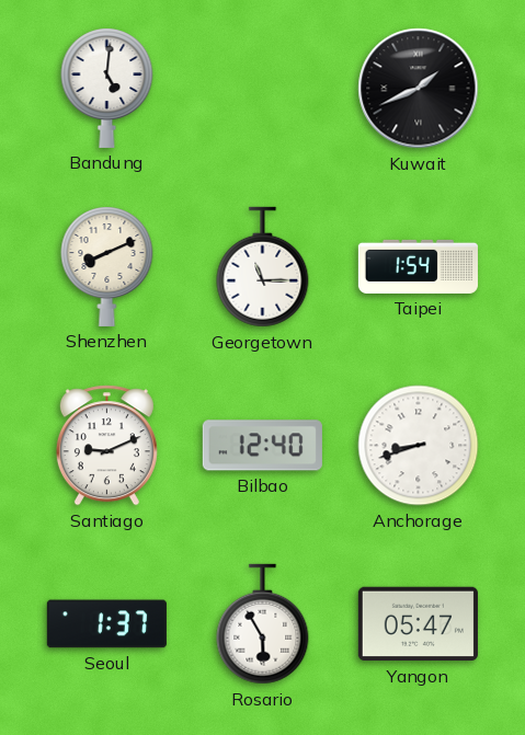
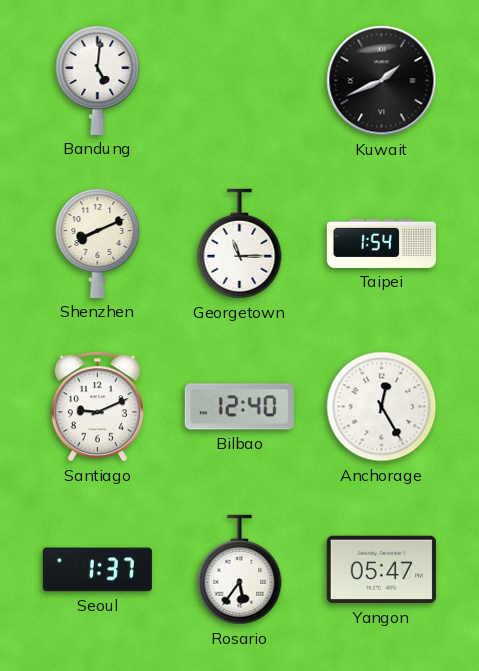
Anchorage: 8:42 -> 12:25
Rosario: 5:55 -> 5:36
